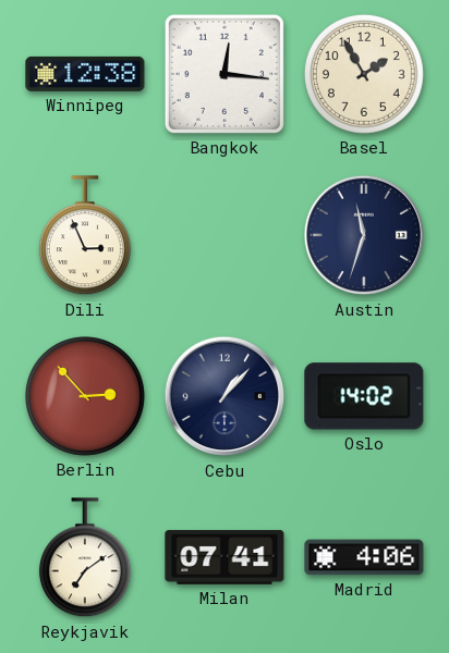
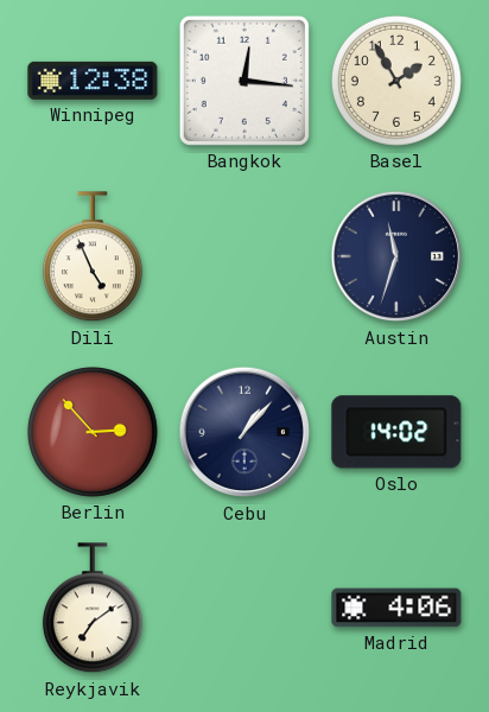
Dili: 2:56 -> 4:56
Milan: 07:41 -> none
